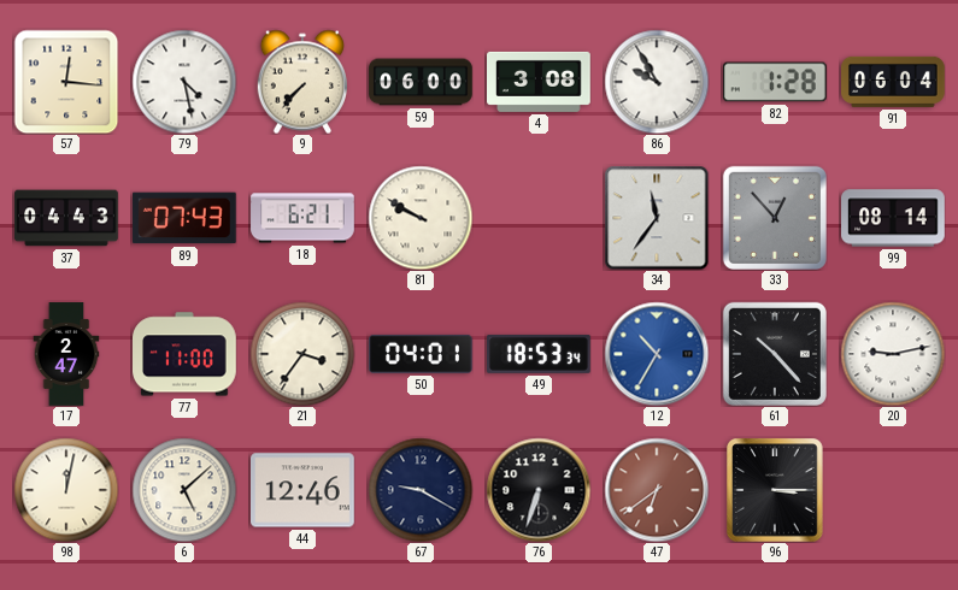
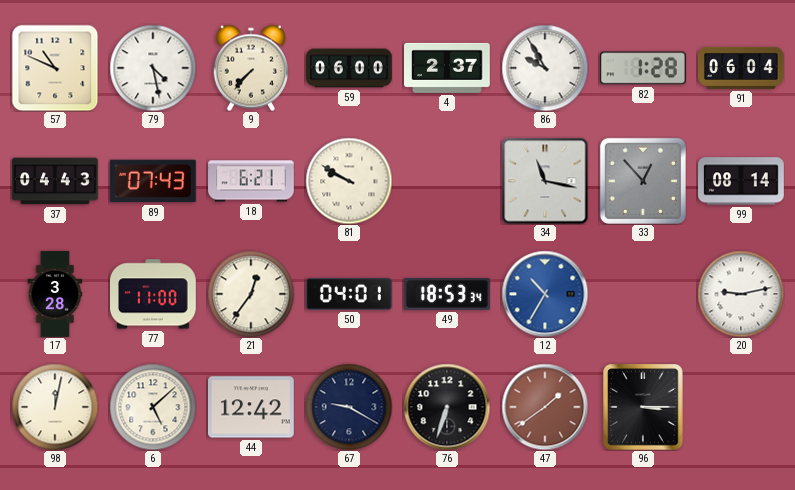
57: 12:16 -> 10:49
4: 3:08 -> 2:37
34: 11:36 -> 11:17
17: 2:47 -> 3:28
21: 3:36 -> 12:36
61: 10:23 -> none
44: 12:46 -> 12:42
47: 6:39 -> 1:39
